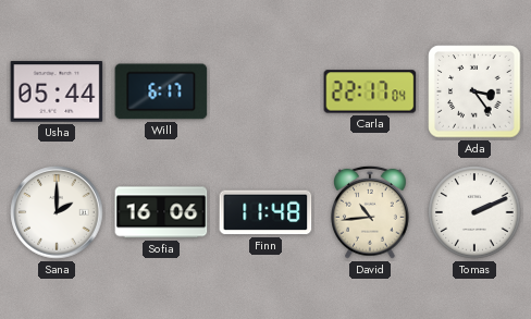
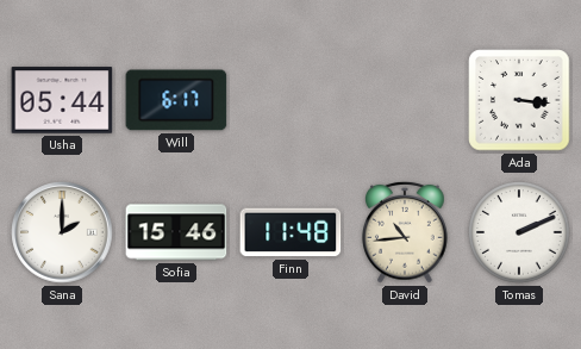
Carla: 22:17 -> none
Ada: 3:24 -> 3:16
Sofia: 16:06 -> 15:46
